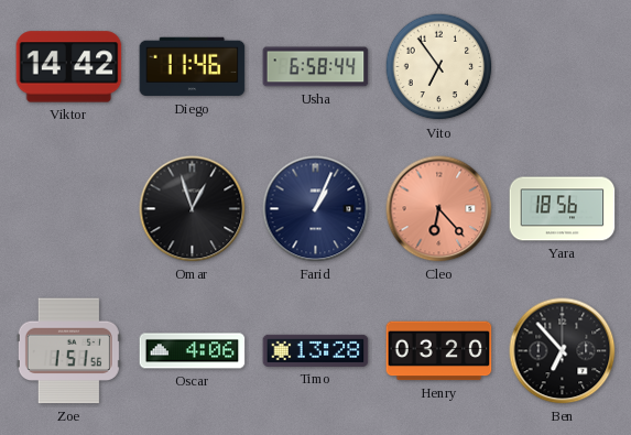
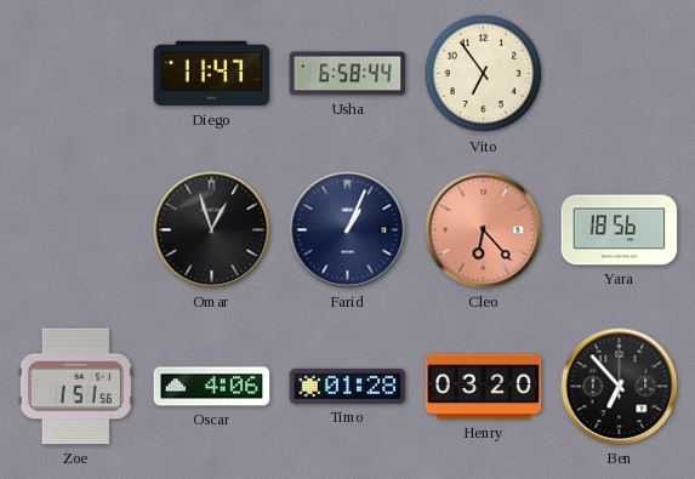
Viktor: 14:42 -> none
Diego: 11:46 -> 11:47
Timo: 13:28 -> 01:28
